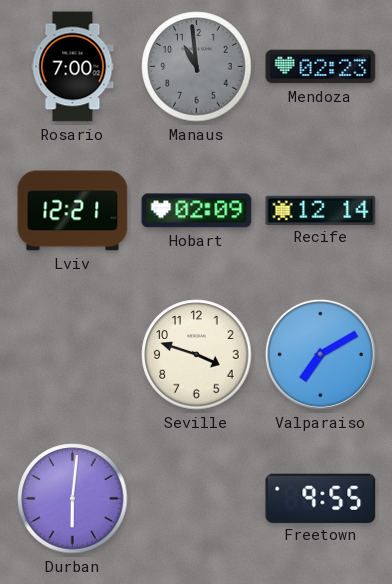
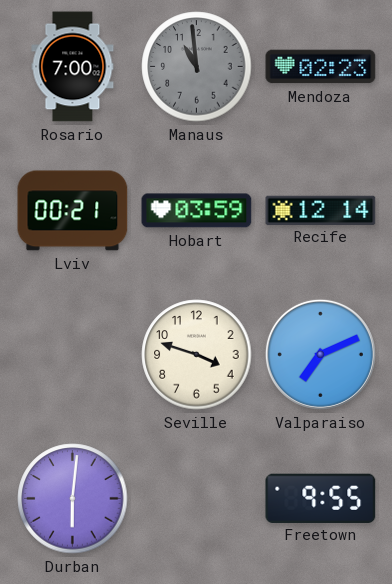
Lviv: 12:21 -> 00:21
Hobart: 02:09 -> 03:59
Valparaiso: 7:10 -> 7:11
